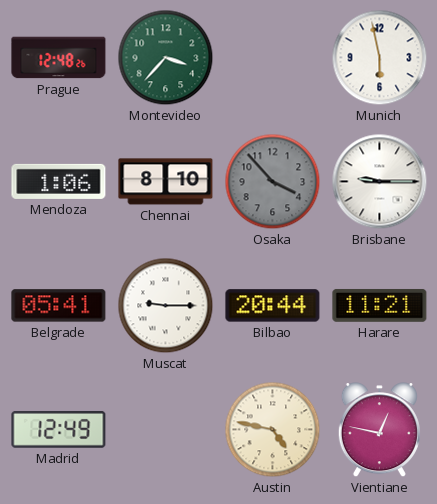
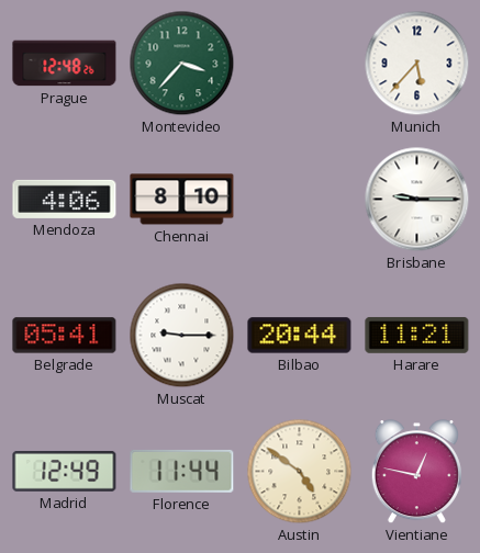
Munich: 5:58 -> 5:37
Mendoza: 1:06 -> 4:06
Osaka: 3:53 -> none
Florence: none -> 11:44
Austin: 4:47 -> 4:51
